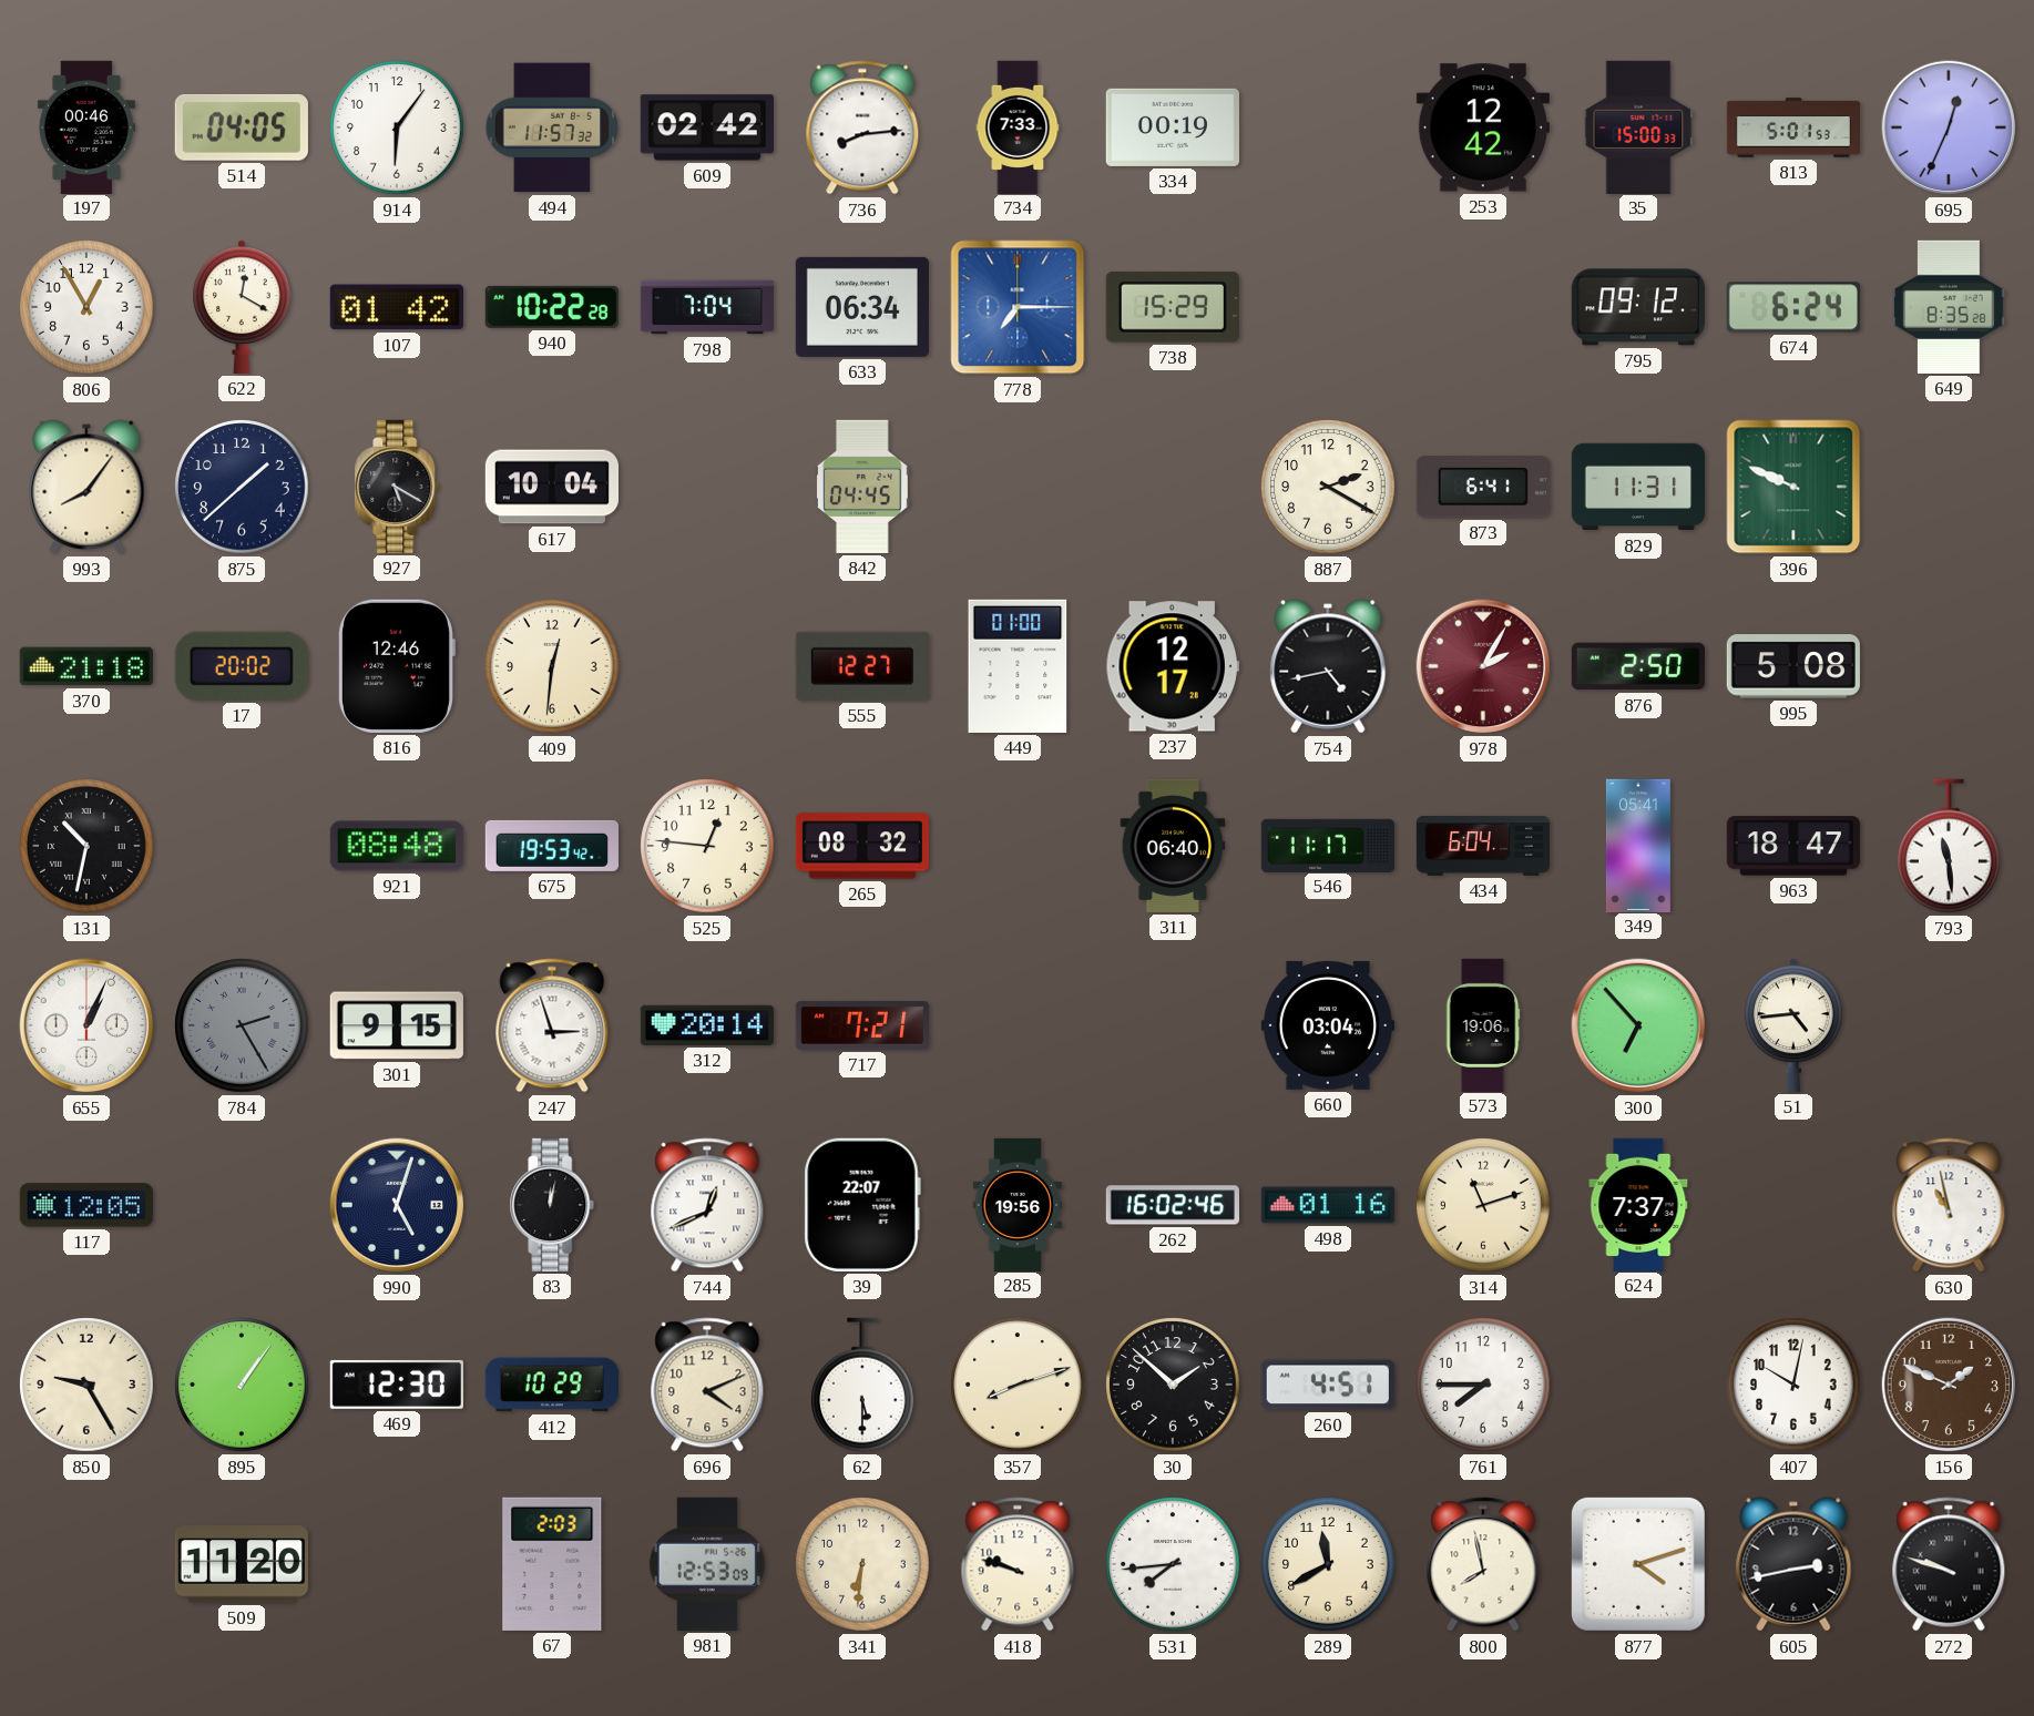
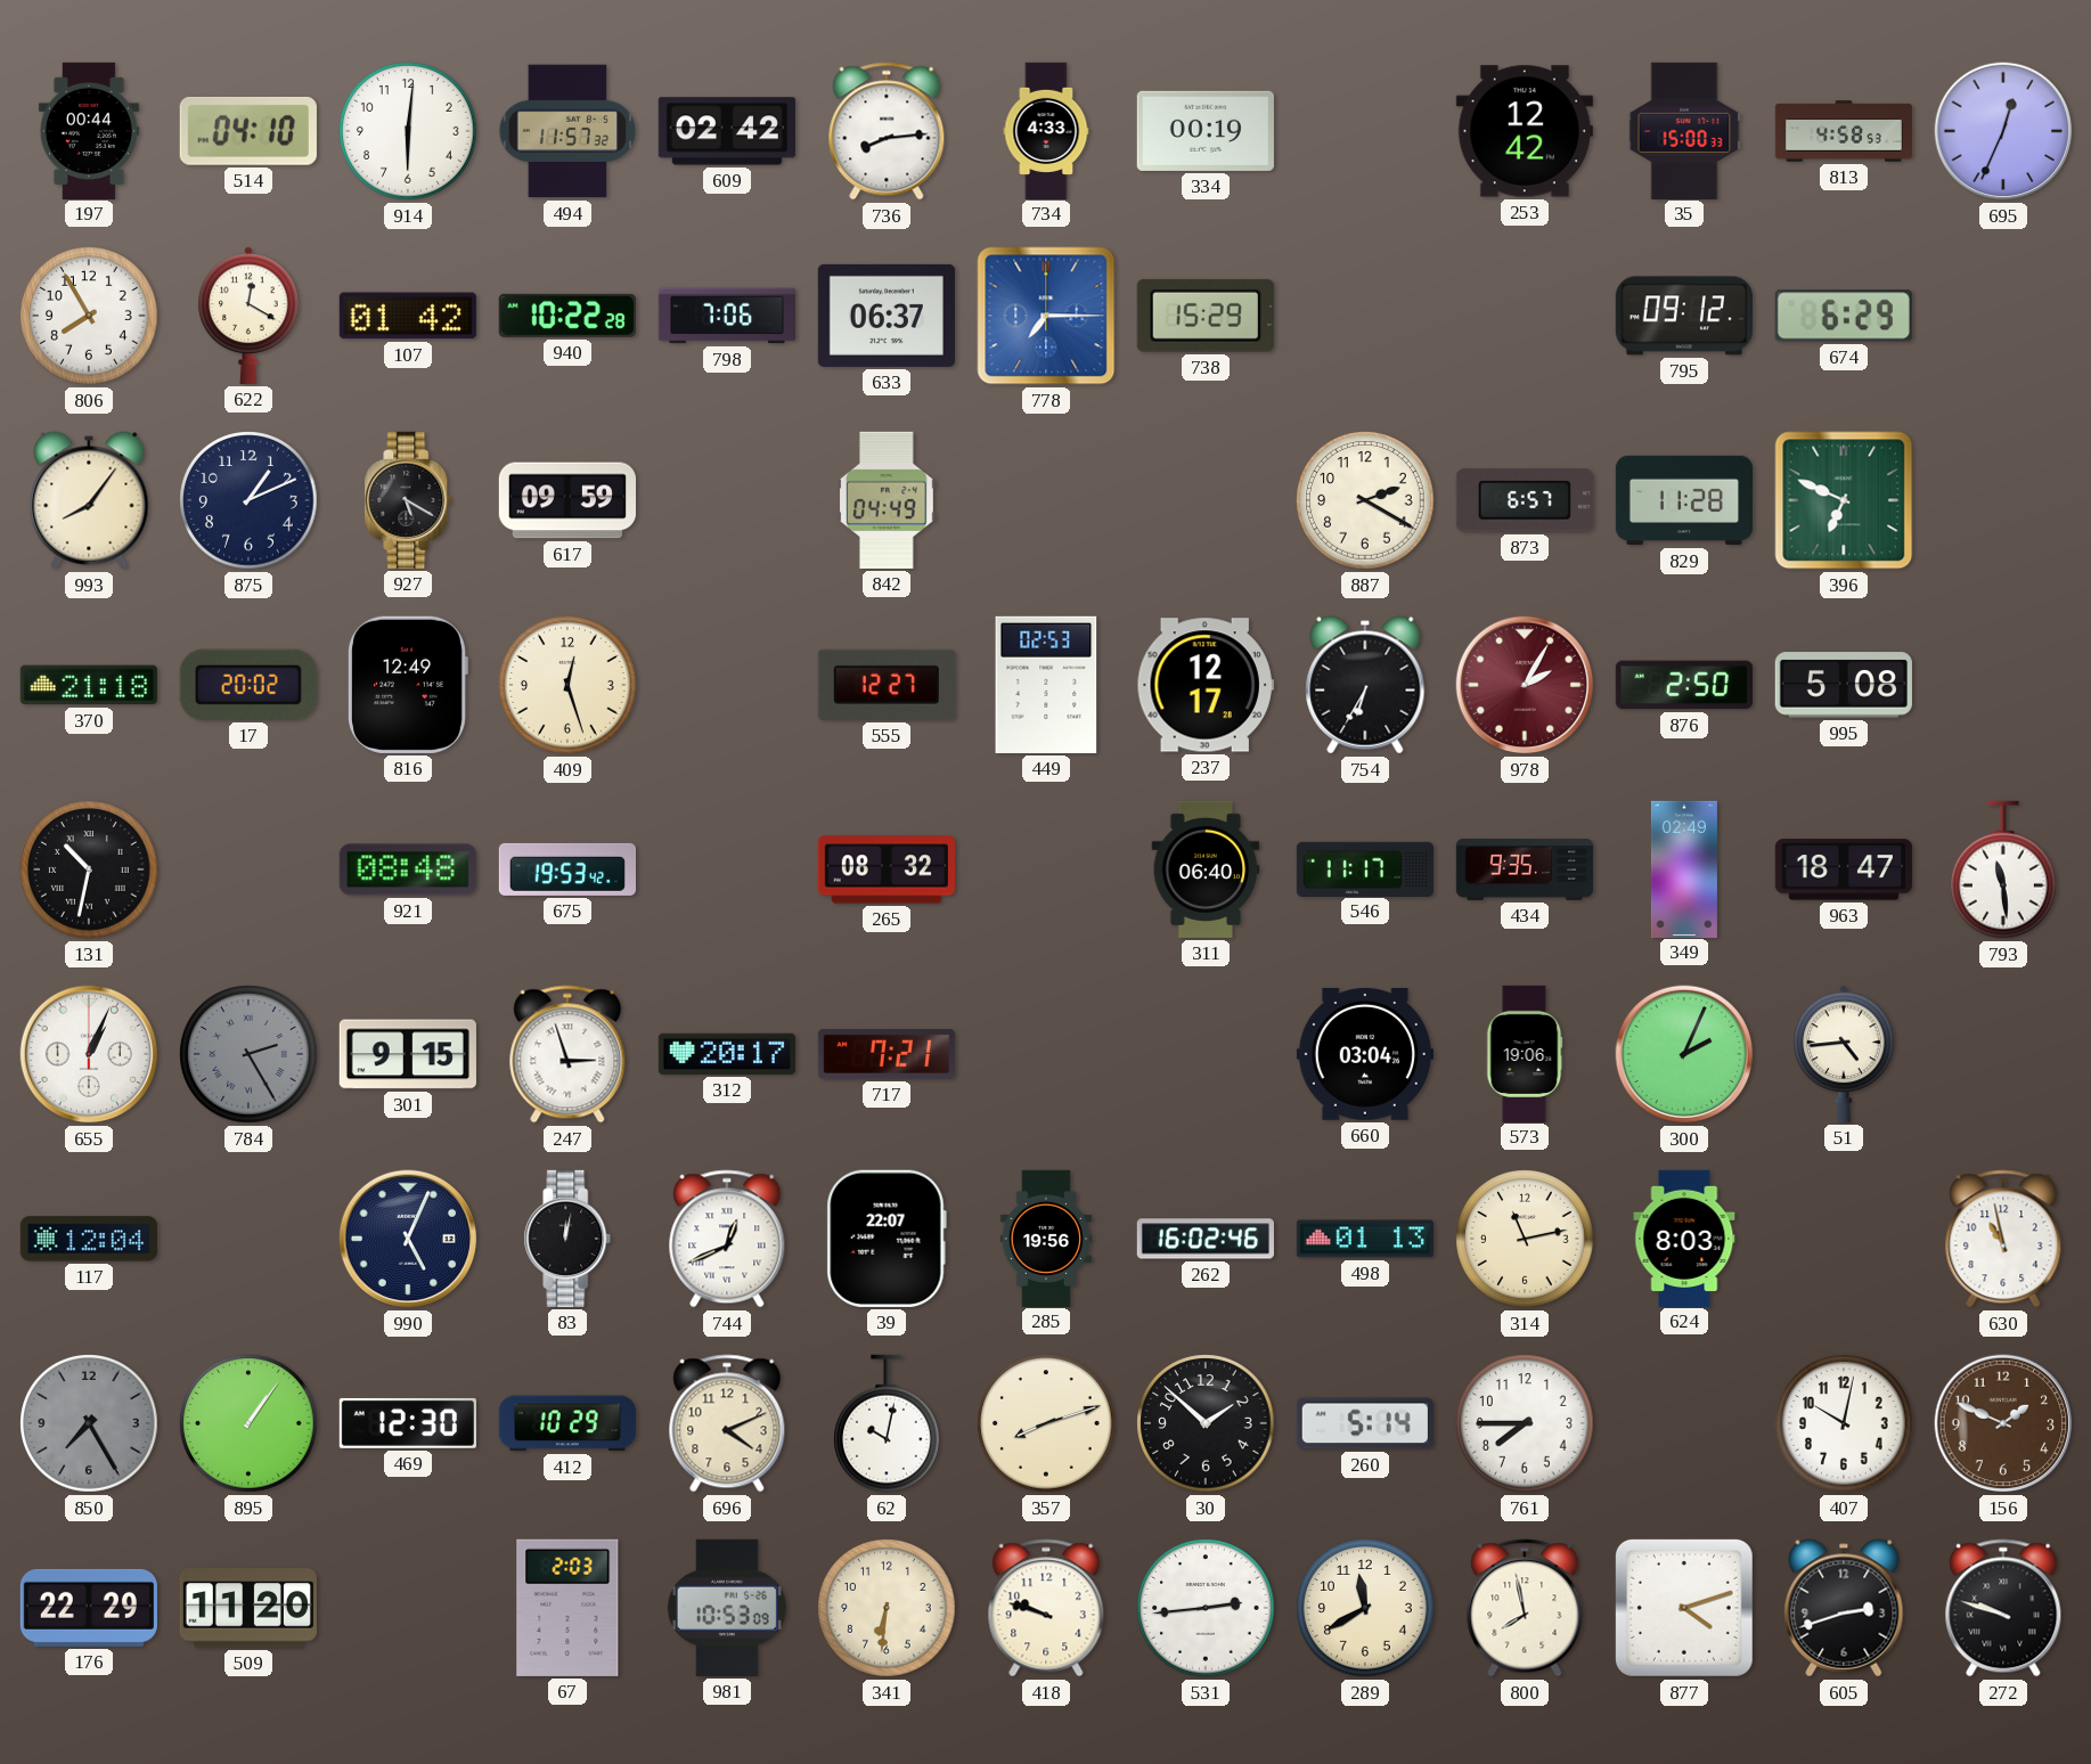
197: 00:46 -> 00:44
514: 04:05 -> 04:10
914: 6:06 -> 6:01
734: 7:33 -> 4:33
813: 5:01 -> 4:58
806: 12:55 -> 7:55
798: 7:04 -> 7:06
633: 06:34 -> 06:37
674: 6:24 -> 6:29
649: 8:35 -> none
875: 1:38 -> 1:11
617: 10:04 -> 09:59
842: 04:45 -> 04:49
873: 6:41 -> 6:57
829: 11:31 -> 11:28
396: 9:49 -> 6:49
816: 12:46 -> 12:49
409: 12:31 -> 12:27
449: 01:00 -> 02:53
754: 4:43 -> 6:35
525: 12:46 -> none
434: 6:04 -> 9:35
349: 05:41 -> 02:49
312: 20:14 -> 20:17
300: 6:53 -> 2:04
117: 12:05 -> 12:04
990: 5:03 -> 5:04
498: 01:16 -> 01:13
314: 11:12 -> 11:13
624: 7:37 -> 8:03
850: 9:25 -> 7:25
850 dial: cream -> grey
62: 5:30 -> 10:02
260: 4:51 -> 5:14
176: none -> 22:29
981: 12:53 -> 10:53
531: 7:44 -> 2:44
605: 2:43 -> 2:42
